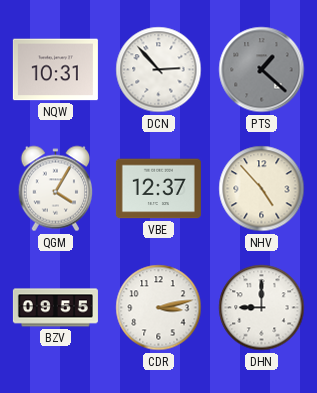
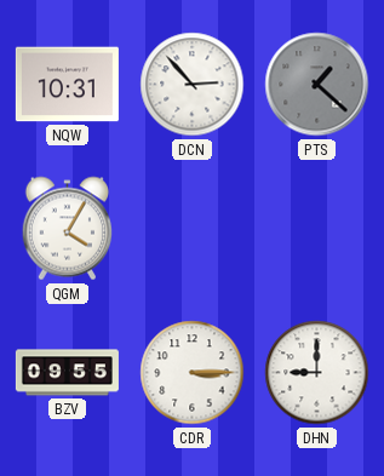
VBE: 12:37 -> none
NHV: 4:53 -> none
CDR: 3:13 -> 3:15
